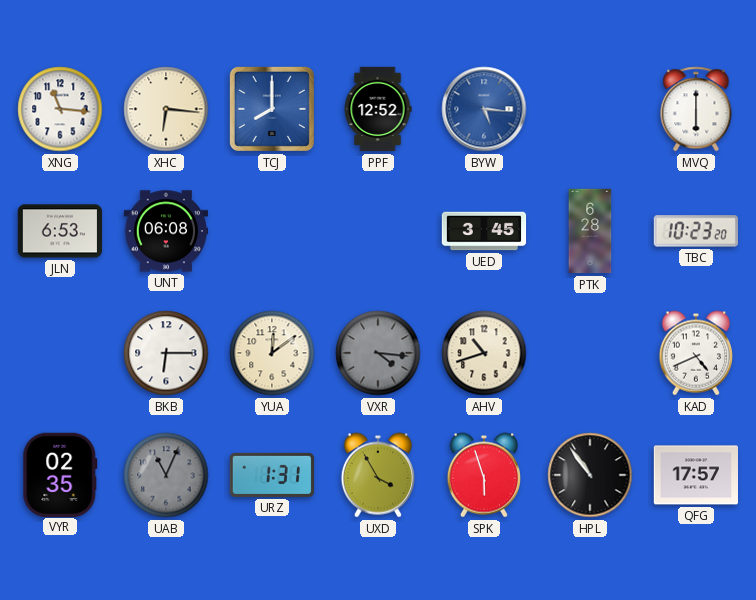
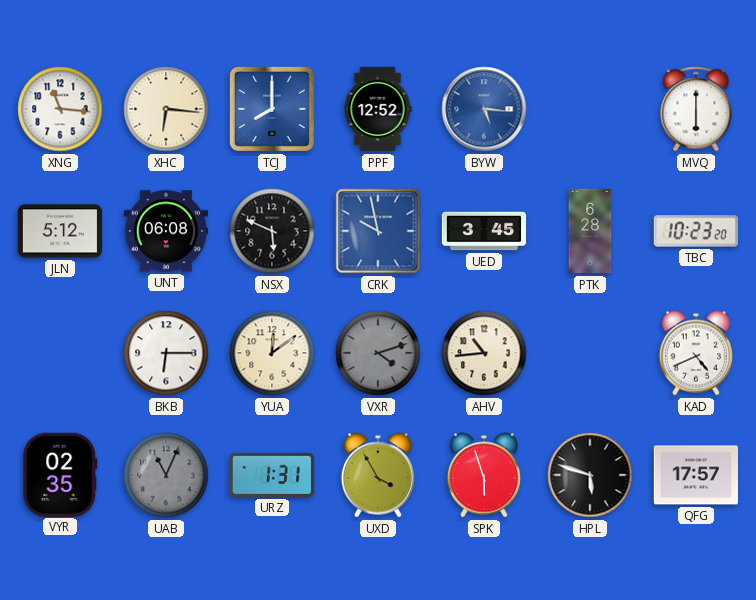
JLN: 6:53 -> 5:12
NSX: none -> 5:49
CRK: none -> 9:58
VXR: 4:16 -> 4:12
AHV: 10:42 -> 10:44
HPL: 10:54 -> 5:48
